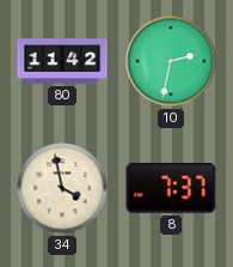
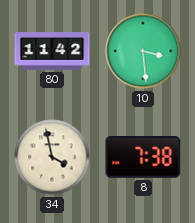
10: 2:32 -> 3:29
8: 7:37 -> 7:38
